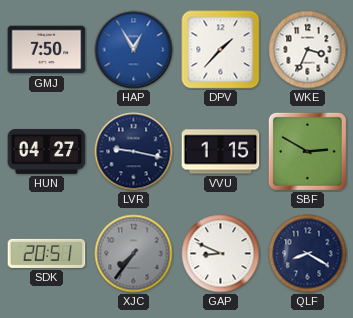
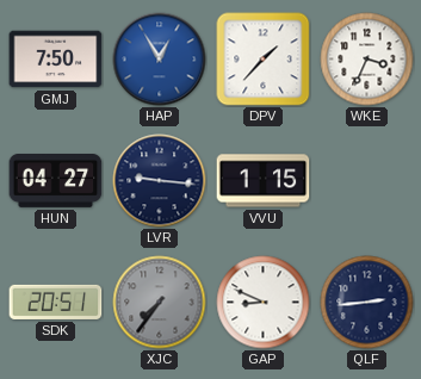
LVR: 9:17 -> 9:16
SBF: 2:50 -> none
QLF: 8:20 -> 2:44
